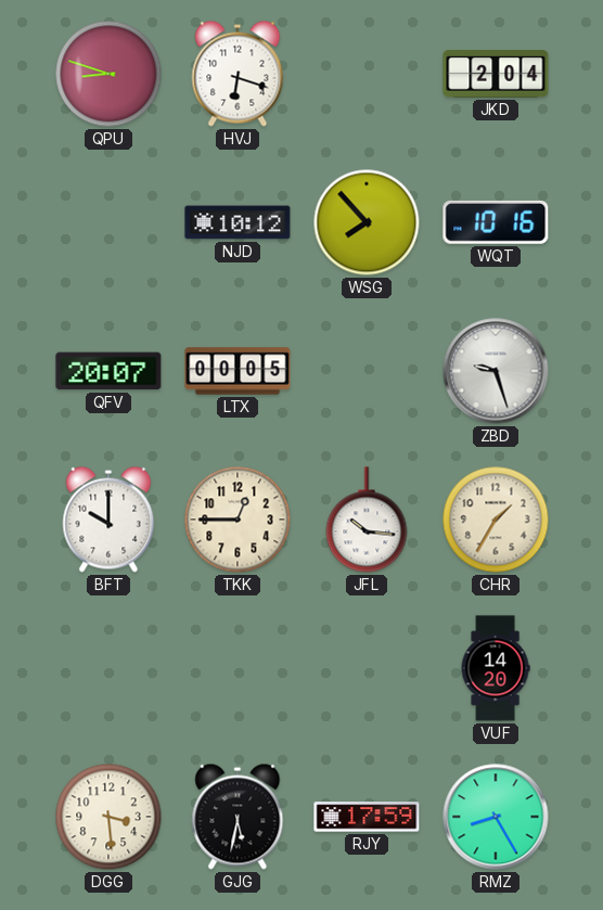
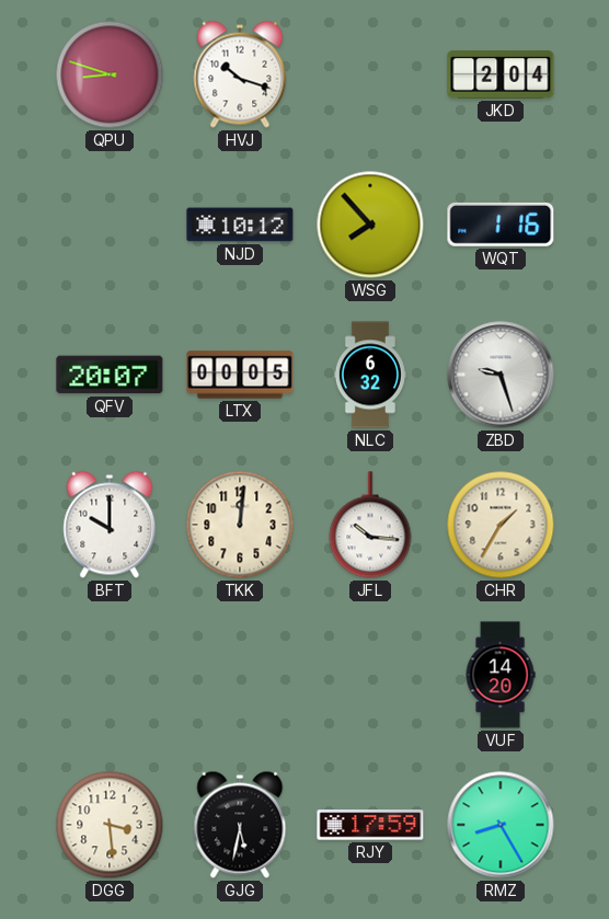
HVJ: 6:18 -> 10:18
WQT: 10:16 -> 1:16
NLC: none -> 6:32
TKK: 12:45 -> 12:01
